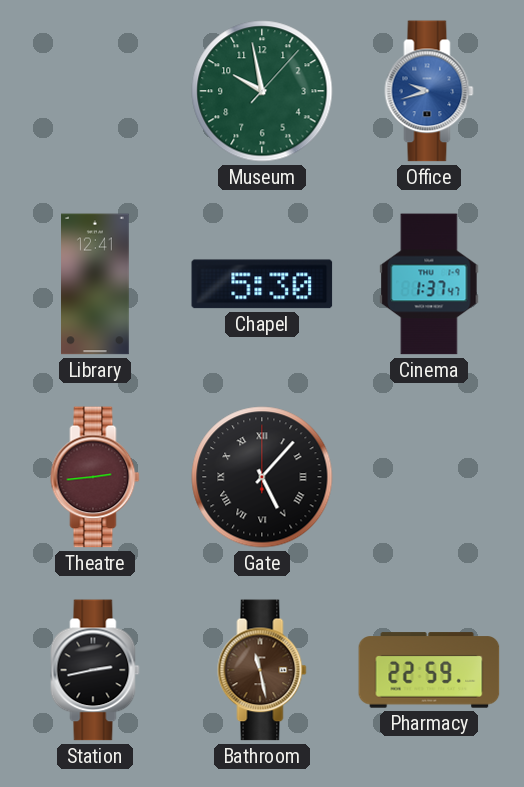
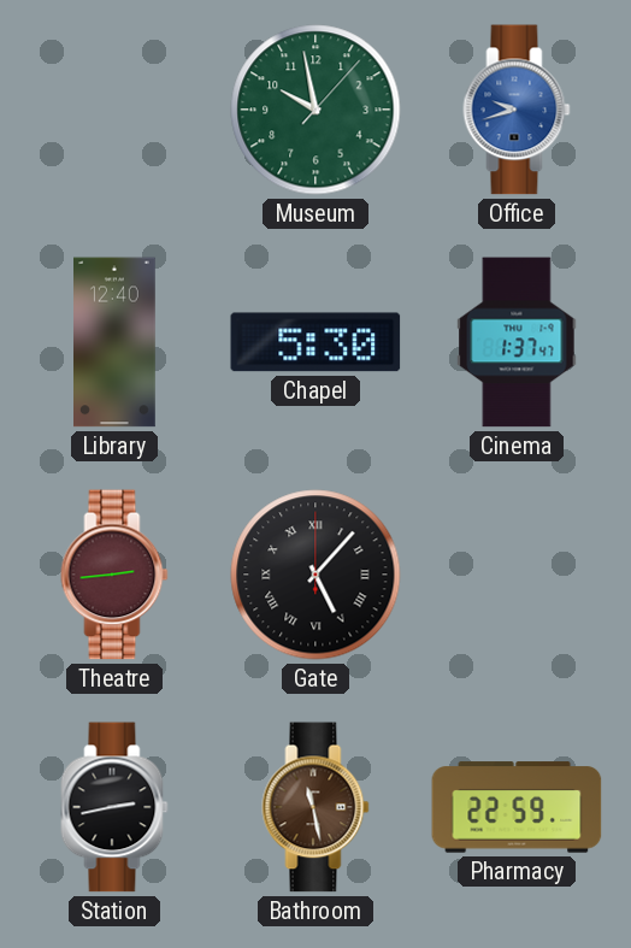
Library: 12:41 -> 12:40
